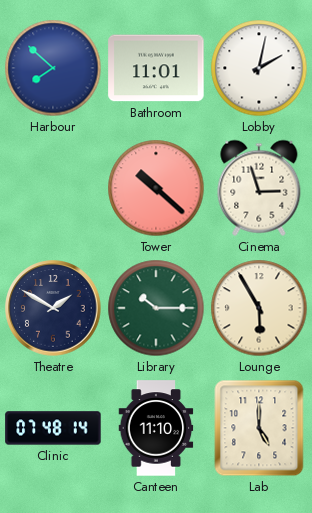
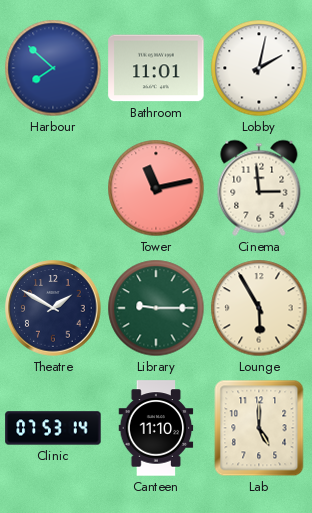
Tower: 10:22 -> 11:13
Cinema: 2:57 -> 2:59
Library: 10:15 -> 9:15
Clinic: 07:48 -> 07:53
